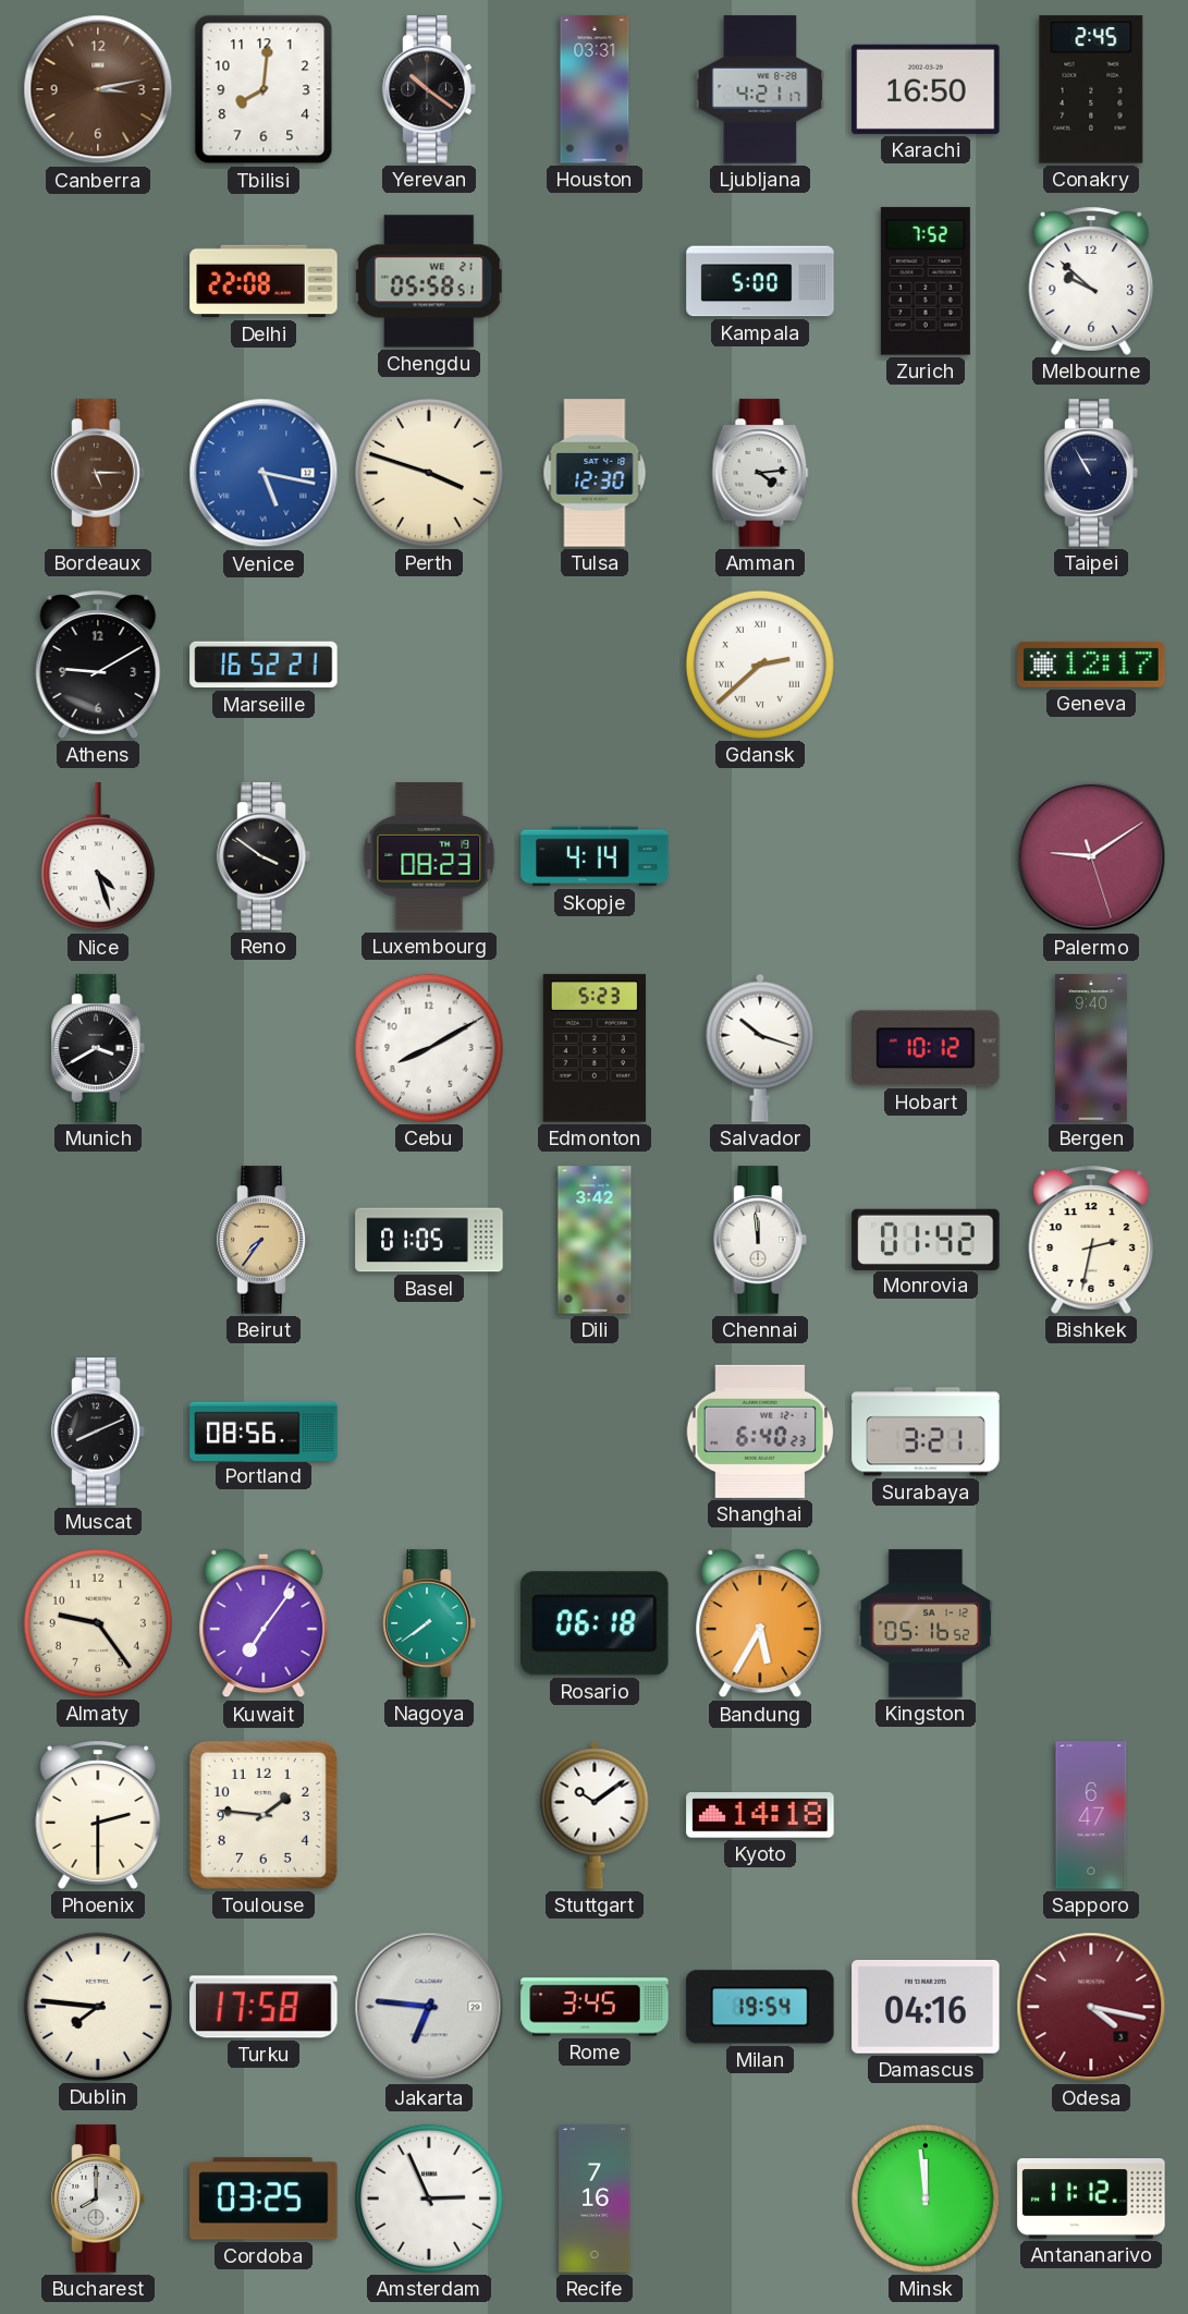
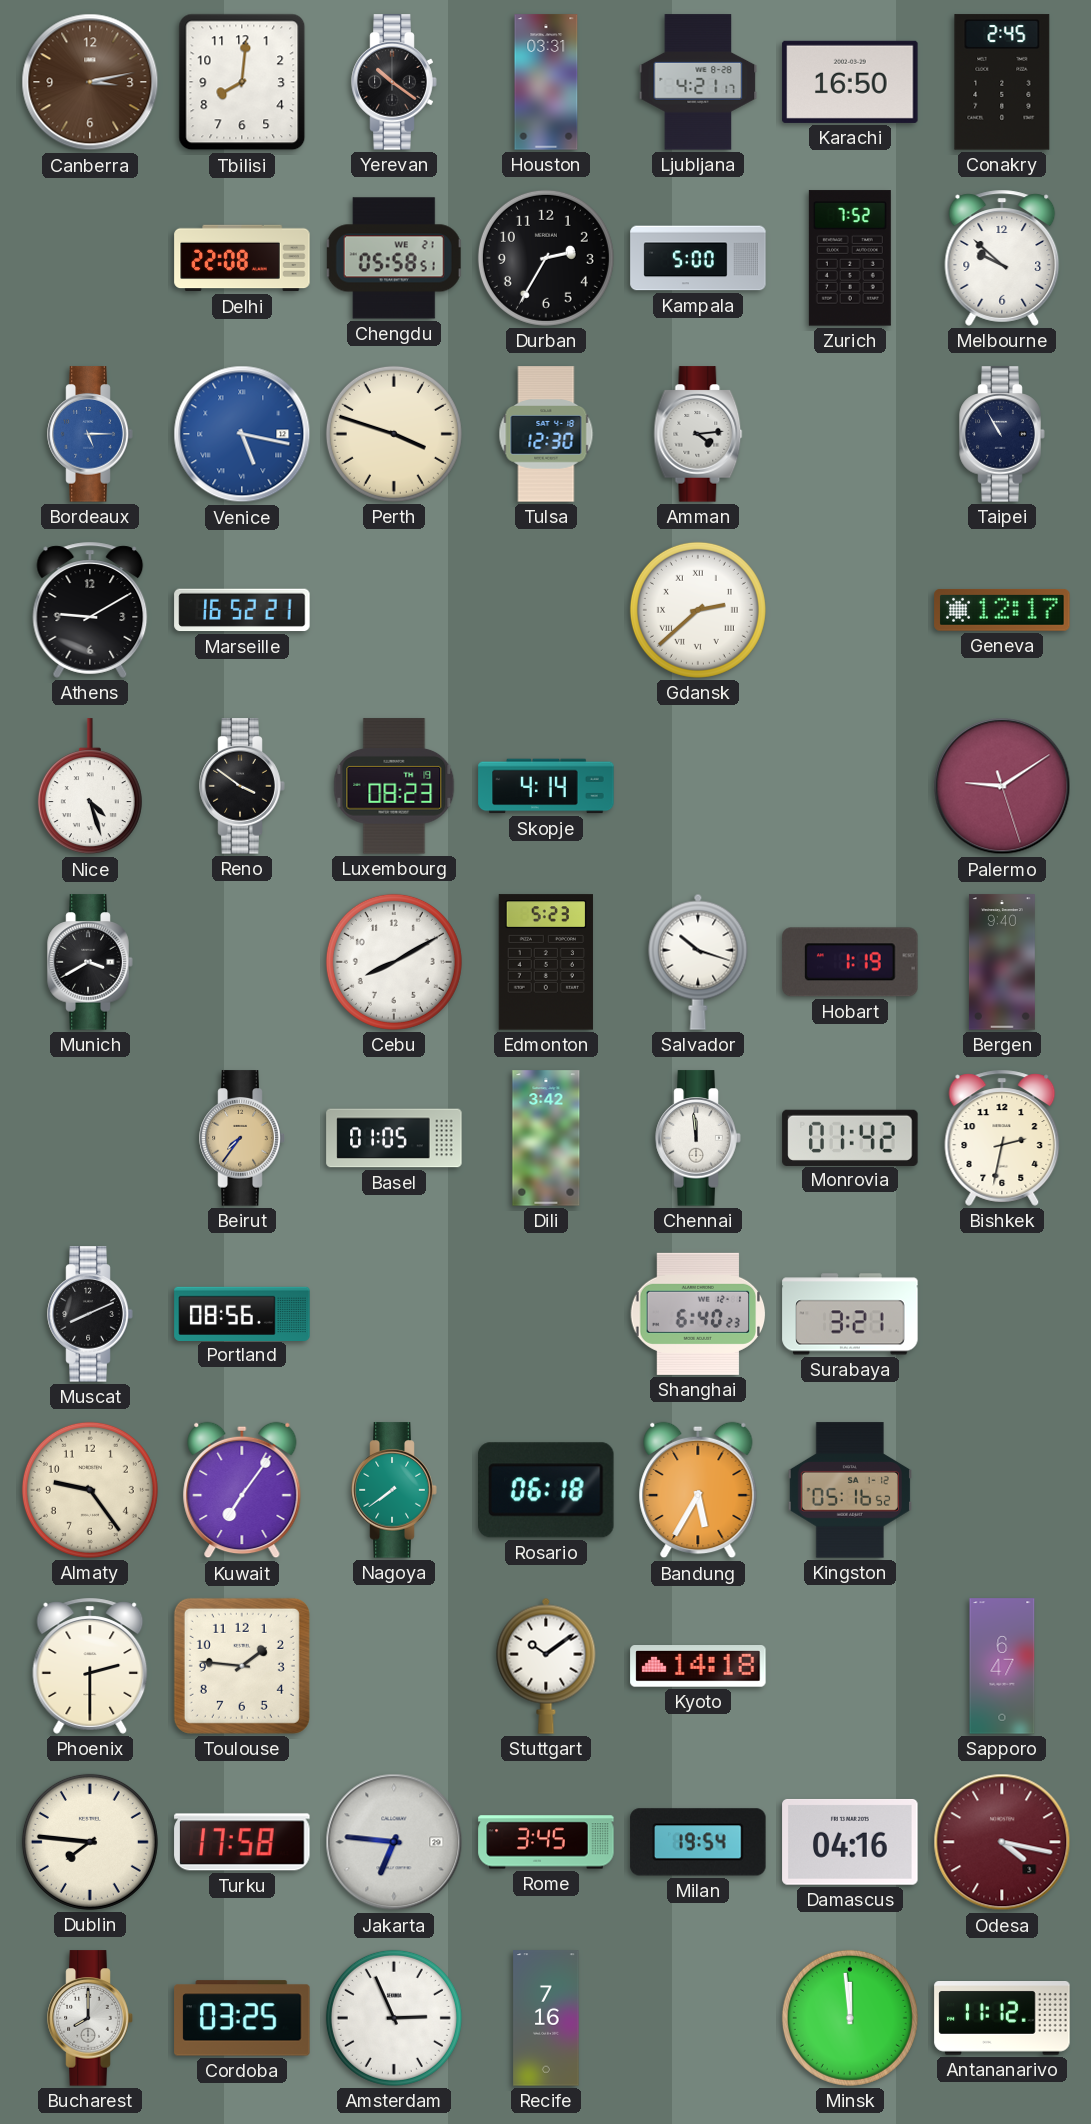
Durban: none -> 2:35
Bordeaux dial: brown -> blue
Hobart: 10:12 -> 1:19
